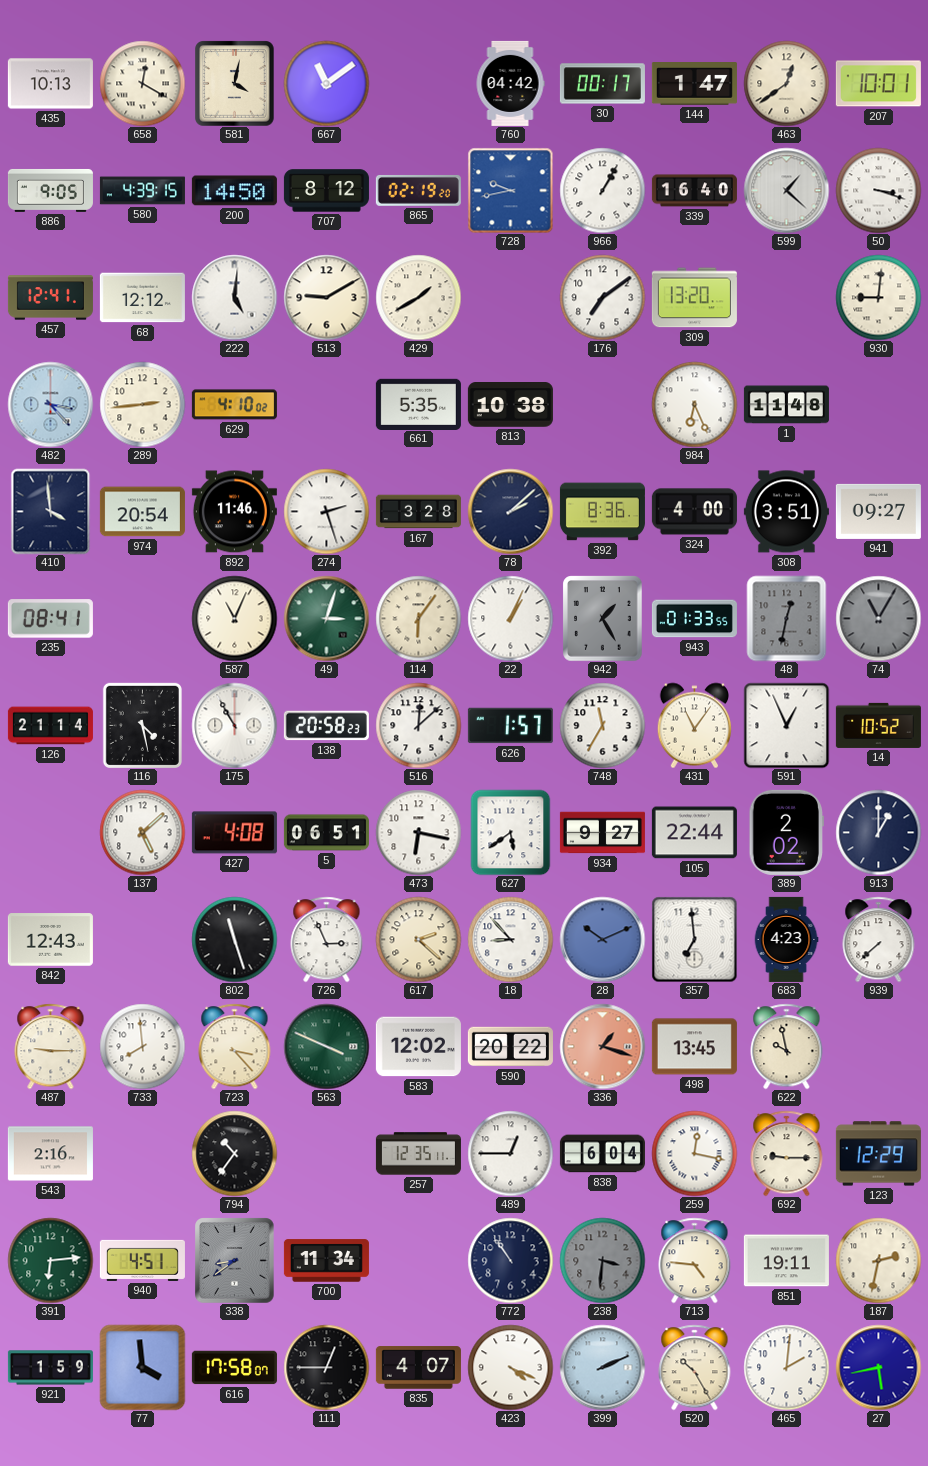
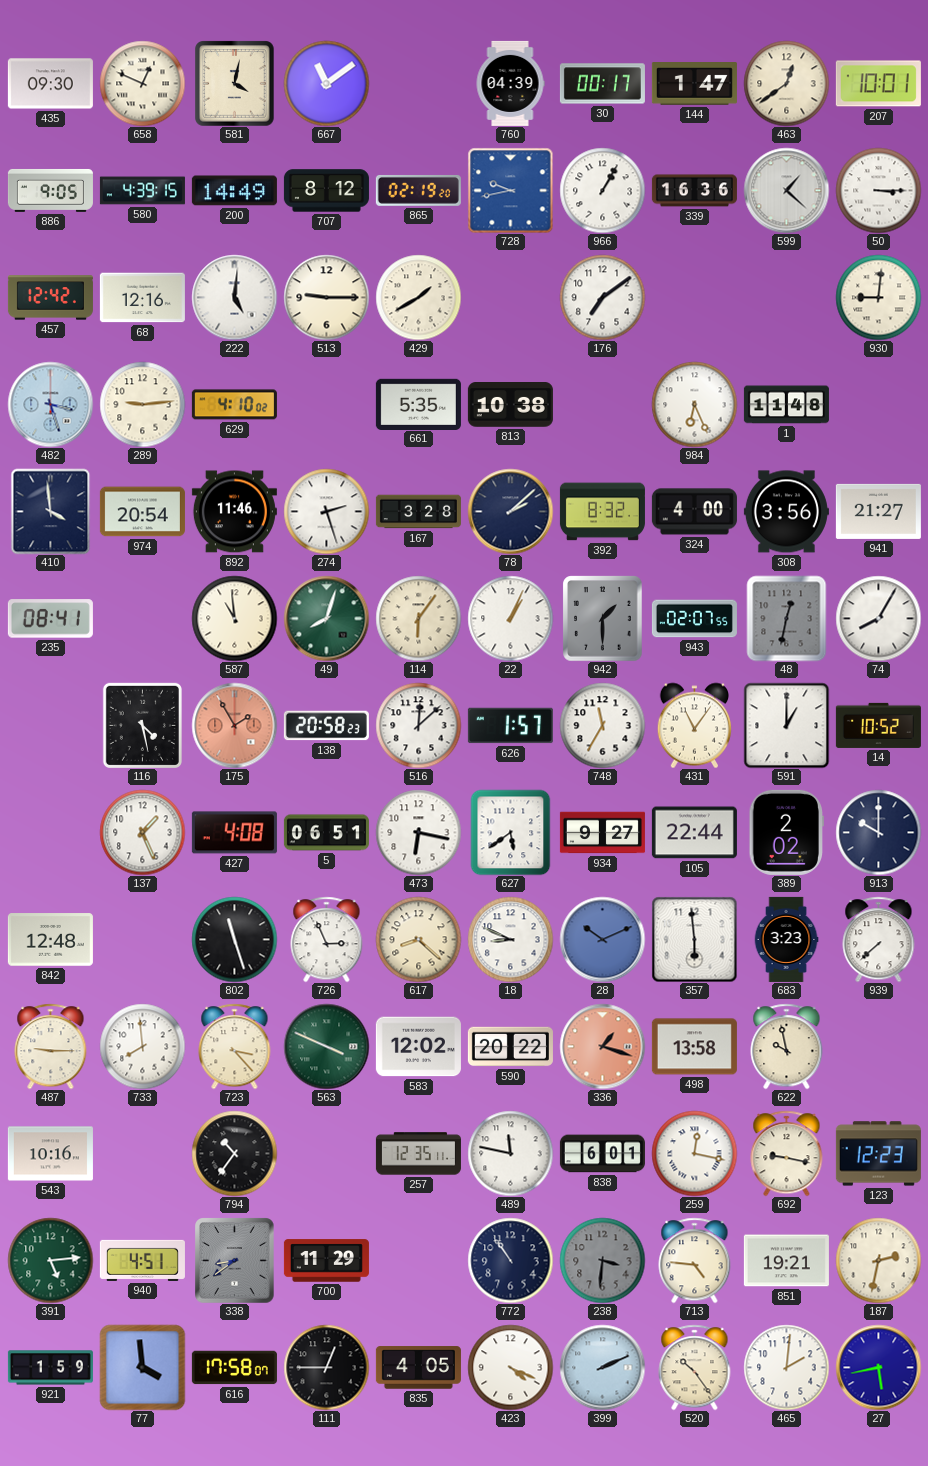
435: 10:13 -> 09:30
658: 12:20 -> 12:49
760: 04:42 -> 04:39
200: 14:50 -> 14:49
339: 16:40 -> 16:36
50: 3:18 -> 3:15
457: 12:41 -> 12:42
68: 12:12 -> 12:16
513: 9:10 -> 9:15
309: 13:20 -> none
482: 3:23 -> 3:27
289: 2:44 -> 9:14
392: 8:36 -> 8:32
308: 3:51 -> 3:56
941: 09:27 -> 21:27
587: 11:04 -> 10:59
49: 3:03 -> 8:03
942: 1:25 -> 1:30
943: 01:33 -> 02:07
74: 11:05 -> 8:05
74 dial: grey -> white
126: 21:14 -> none
175: 10:55 -> 1:55
175 dial: white -> salmon
591: 12:56 -> 1:00
137: 5:08 -> 1:26
913: 1:00 -> 10:00
842: 12:43 -> 12:48
617: 2:22 -> 8:22
18: 8:53 -> 8:49
357: 6:59 -> 5:59
683: 4:23 -> 3:23
498: 13:45 -> 13:58
543: 2:16 -> 10:16
489: 12:45 -> 11:47
838: 6:04 -> 6:01
692: 9:15 -> 9:17
123: 12:29 -> 12:23
391: 6:14 -> 5:14
700: 11:34 -> 11:29
851: 19:11 -> 19:21
835: 4:07 -> 4:05
520: 10:25 -> 10:24
